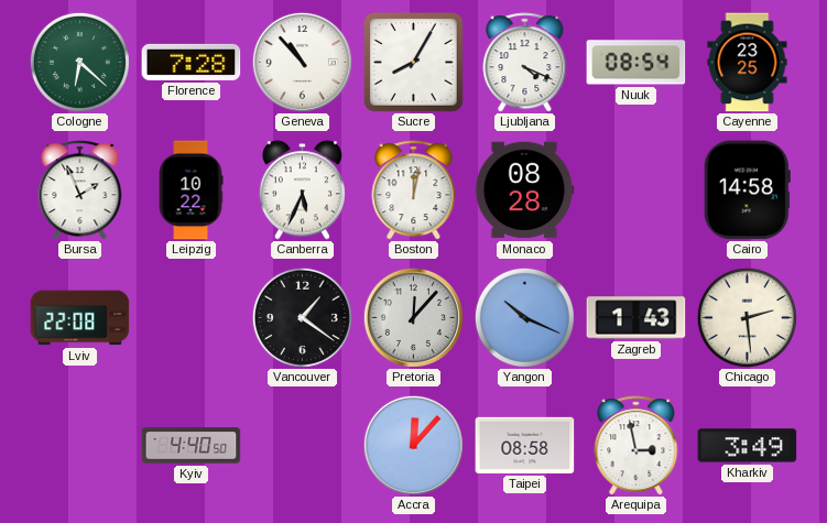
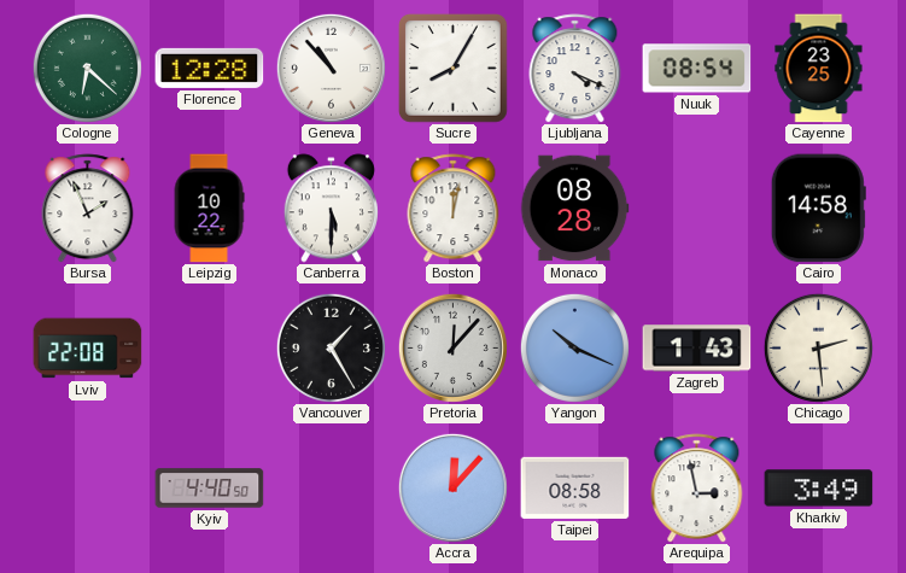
Florence: 7:28 -> 12:28
Canberra: 5:34 -> 5:30
Vancouver: 1:21 -> 1:25
